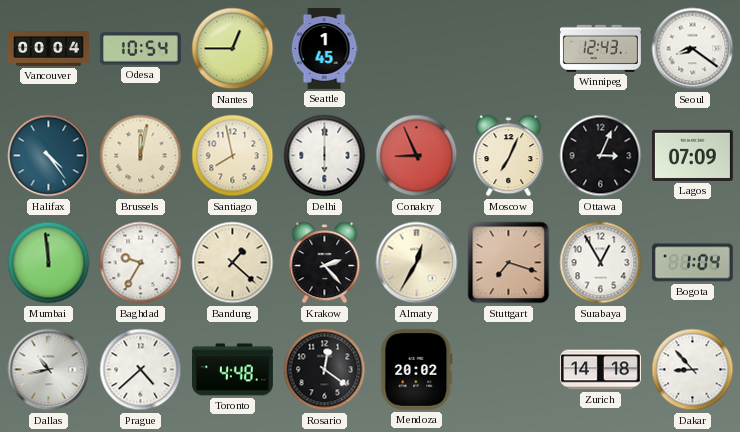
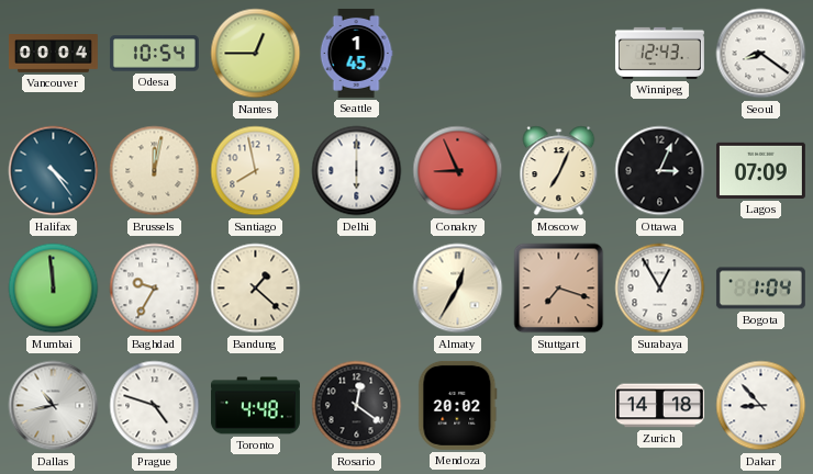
Krakow: 2:23 -> none
Prague: 4:38 -> 4:48
